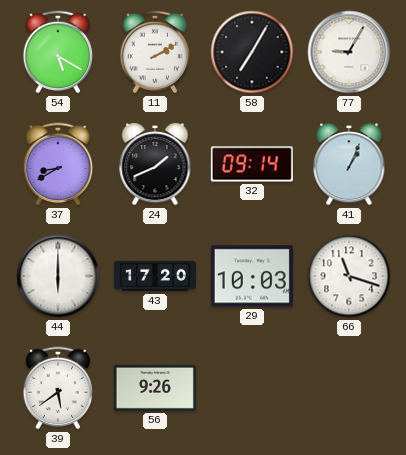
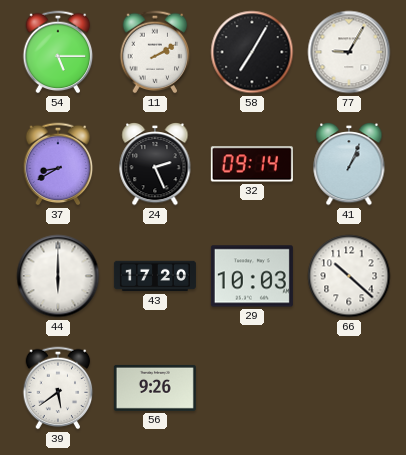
54: 5:20 -> 5:15
24: 1:41 -> 2:26
66: 11:18 -> 10:22
